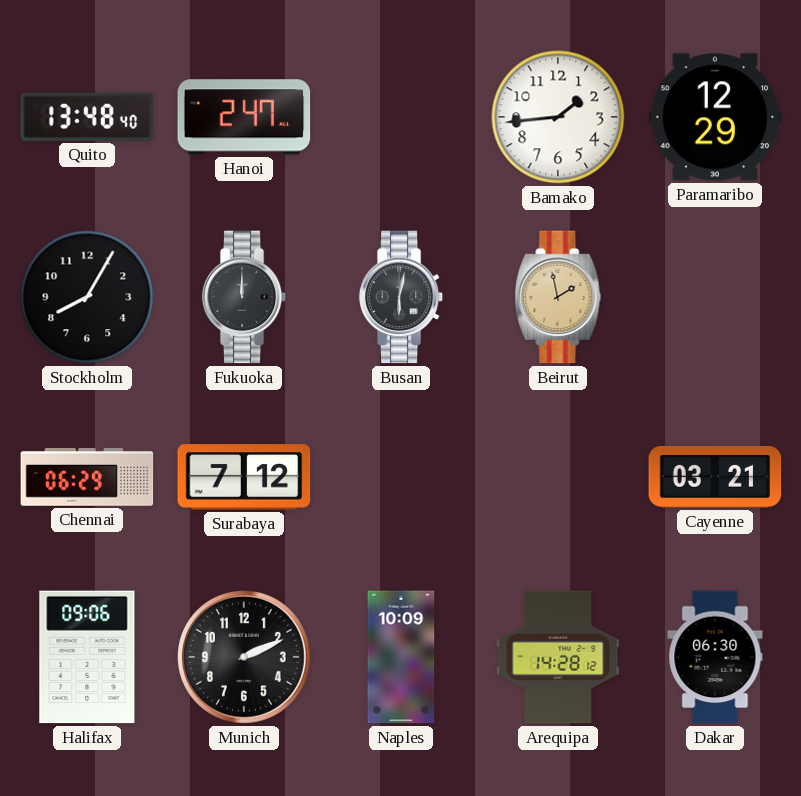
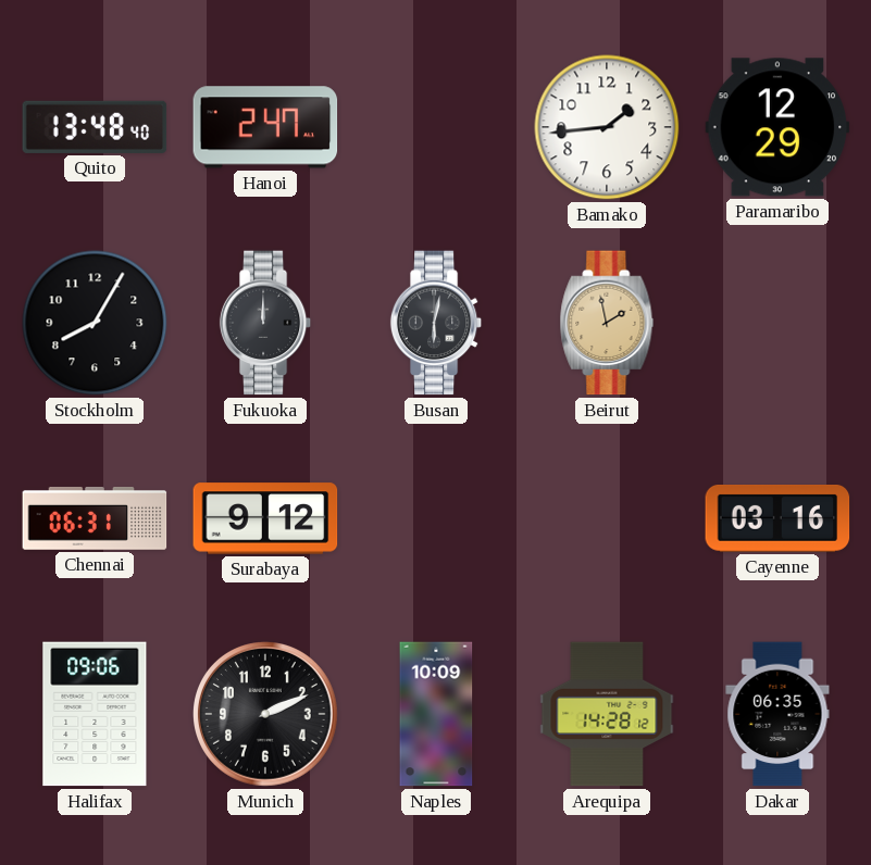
Chennai: 06:29 -> 06:31
Surabaya: 7:12 -> 9:12
Cayenne: 03:21 -> 03:16
Dakar: 06:30 -> 06:35
